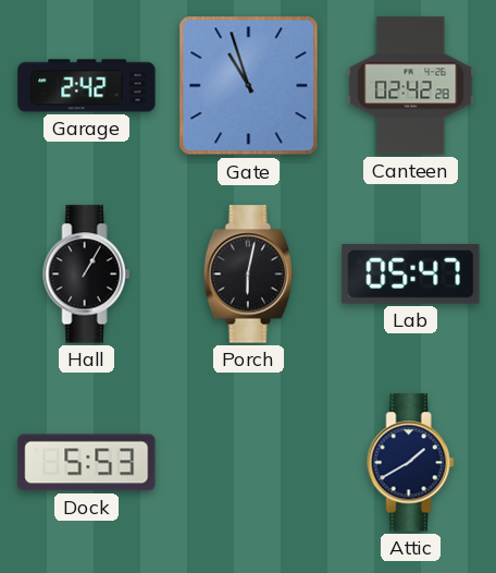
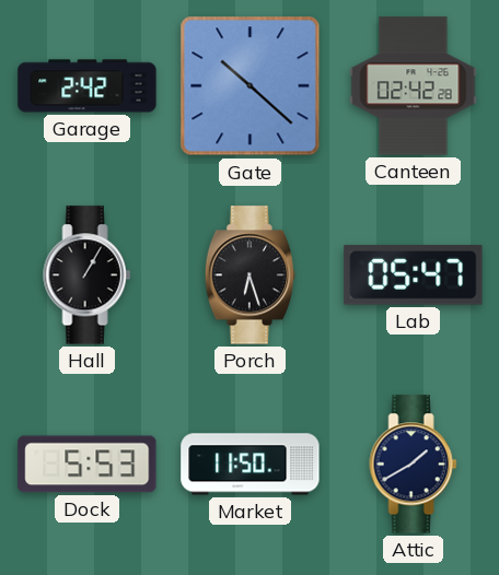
Gate: 10:57 -> 10:22
Porch: 6:02 -> 6:27
Market: none -> 11:50
